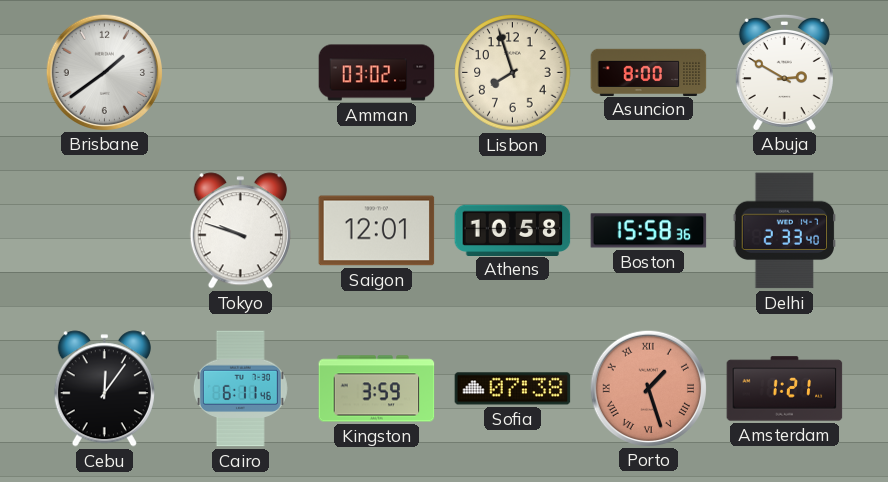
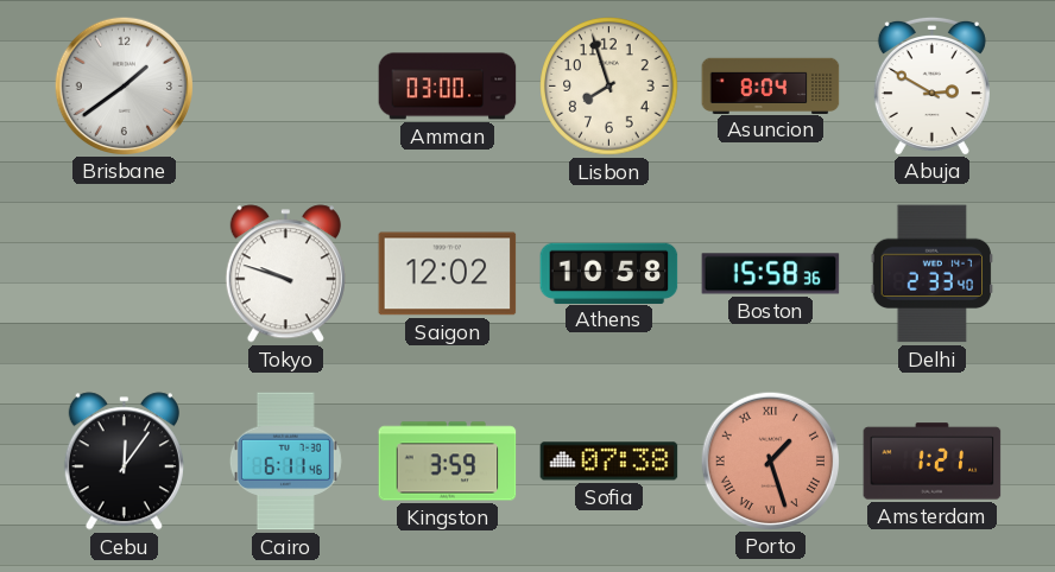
Amman: 03:02 -> 03:00
Asuncion: 8:00 -> 8:04
Saigon: 12:01 -> 12:02
